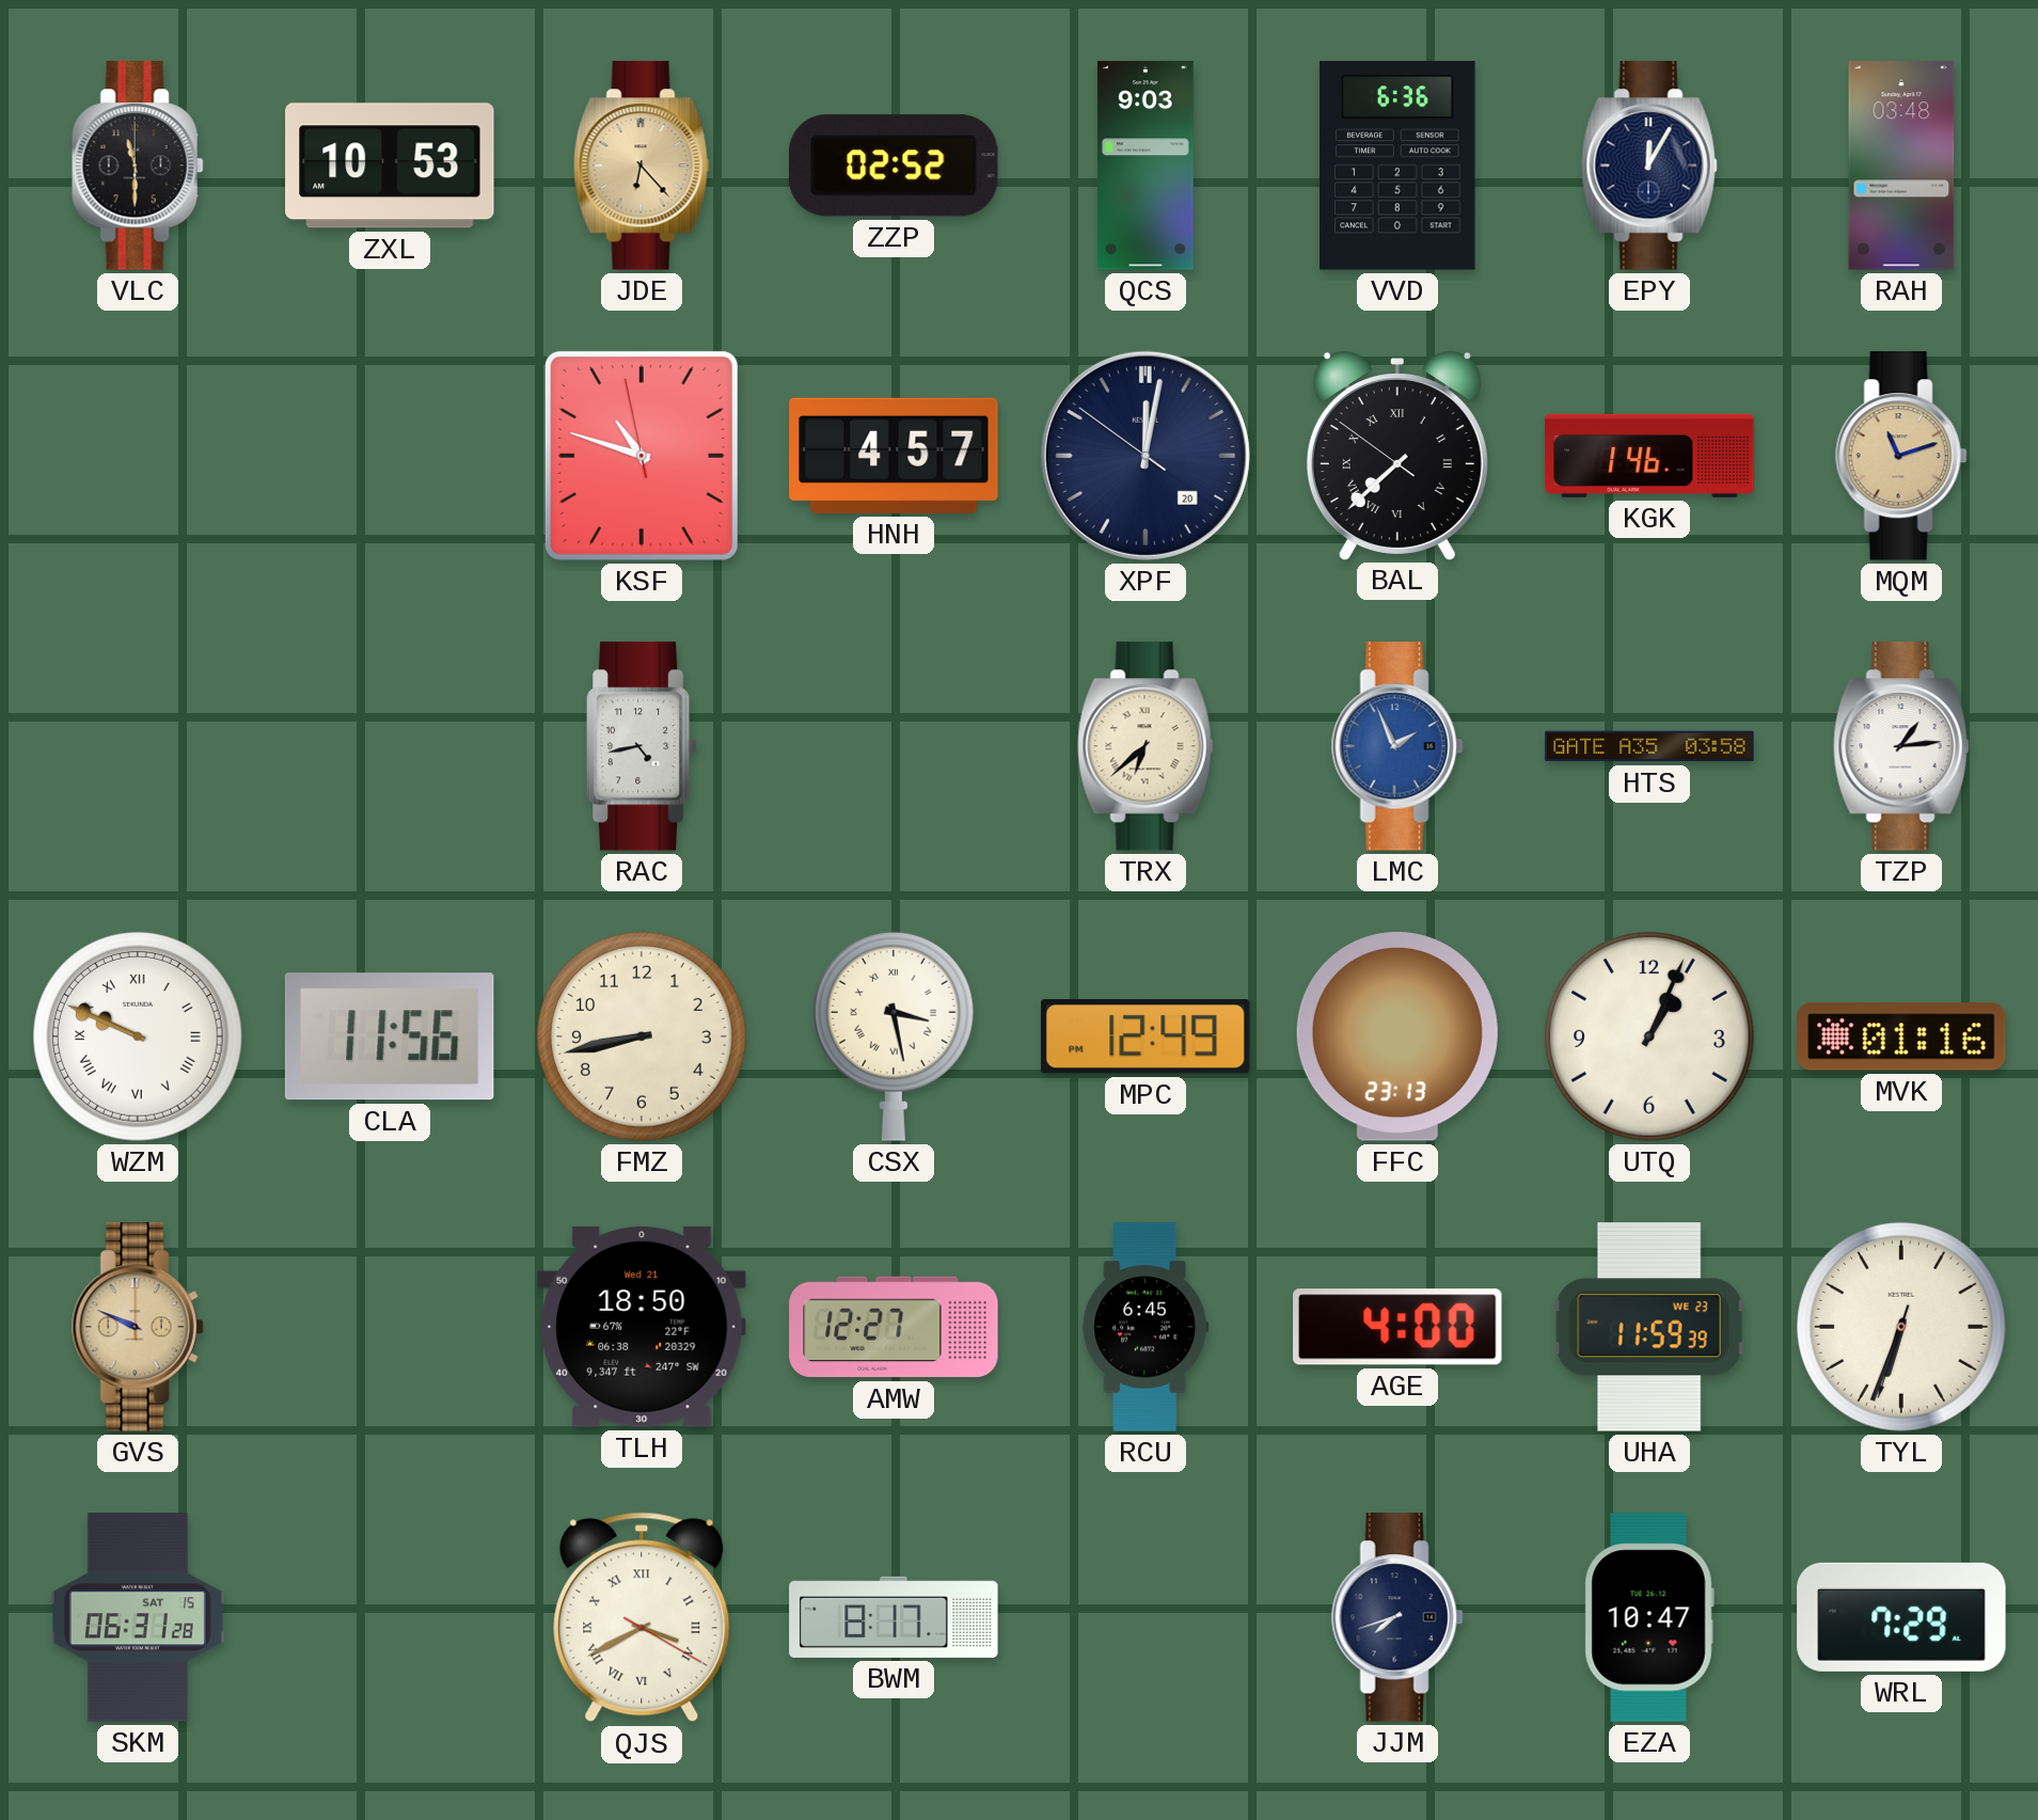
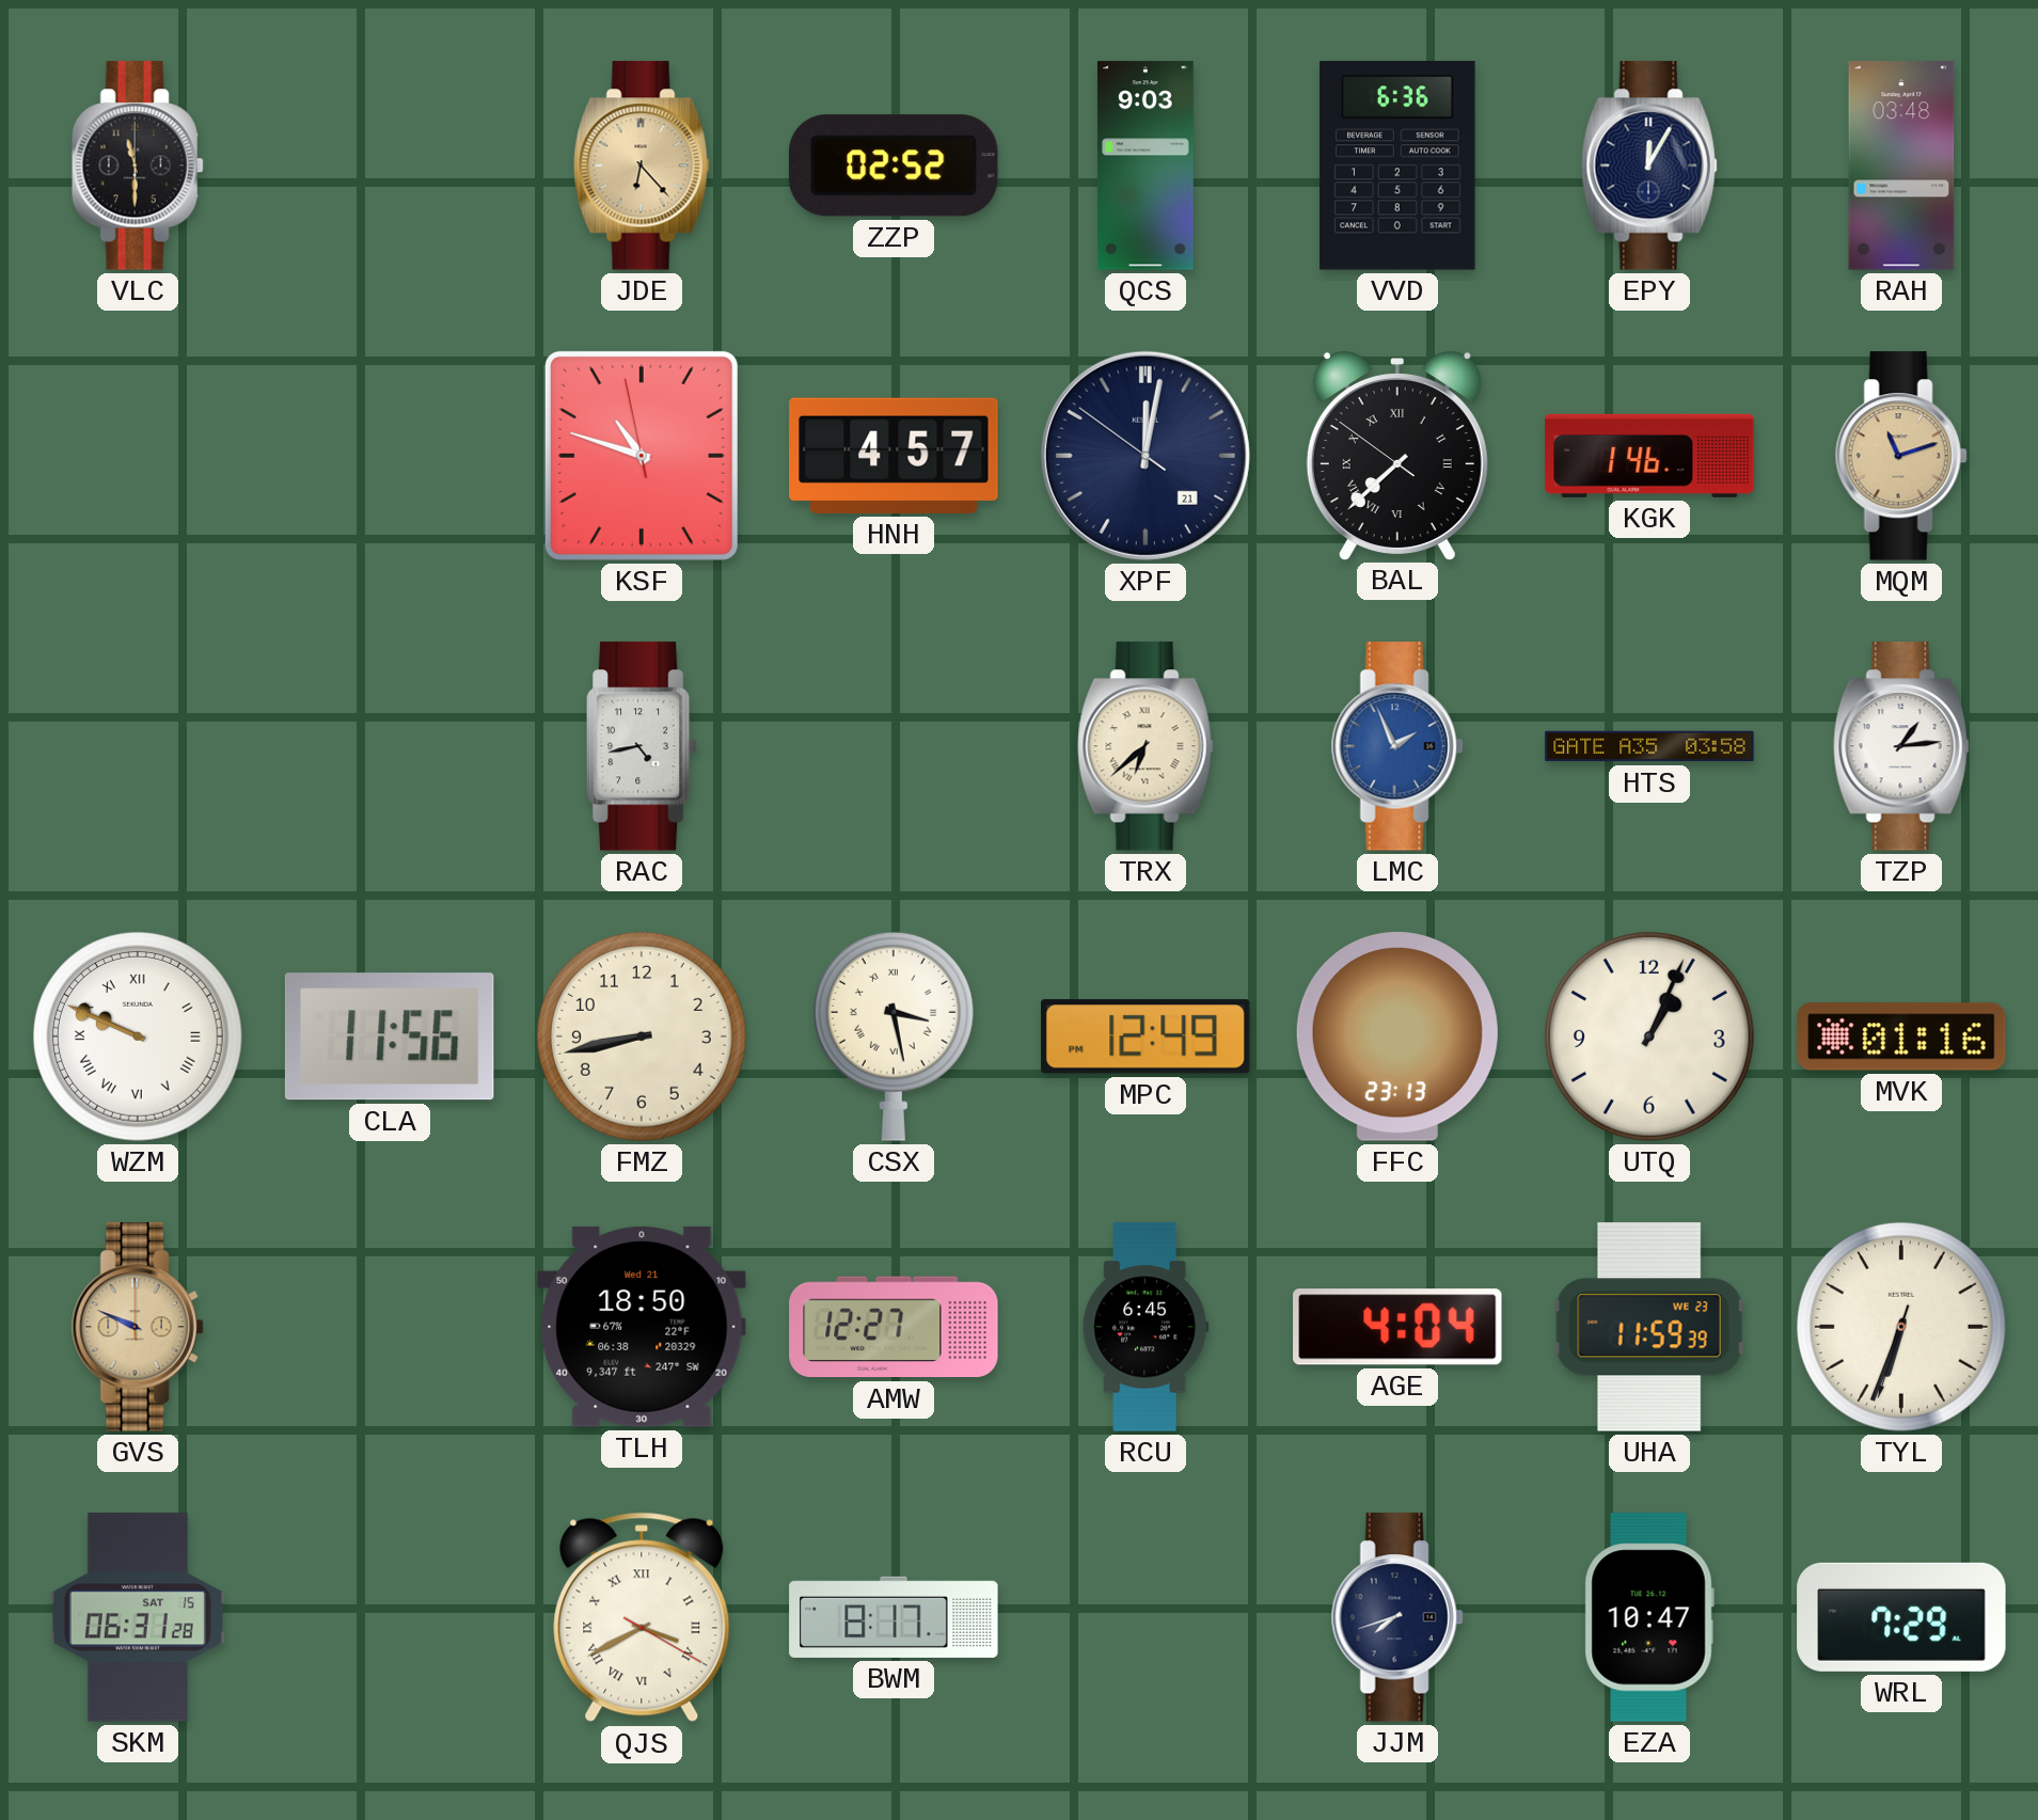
ZXL: 10:53 -> none
XPF date: 20 -> 21
AGE: 4:00 -> 4:04
